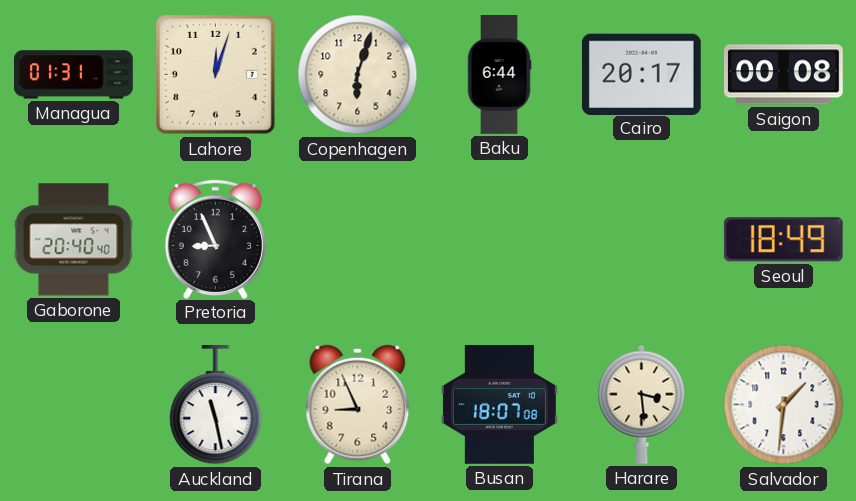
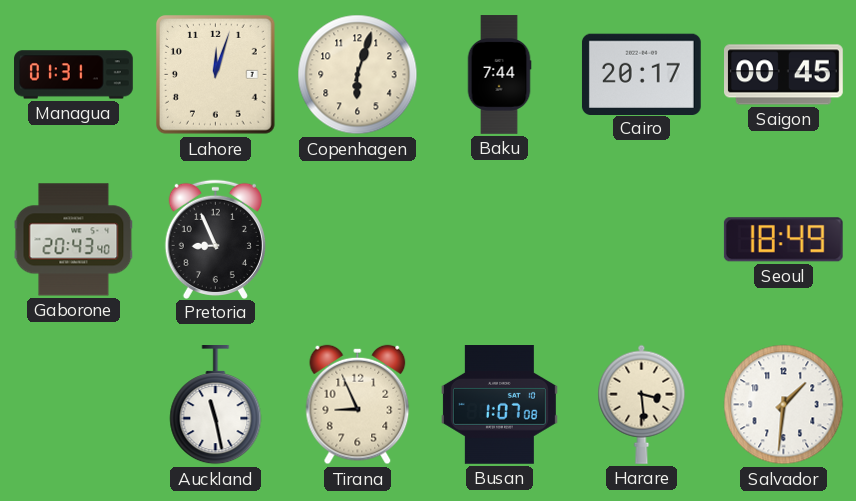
Baku: 6:44 -> 7:44
Saigon: 00:08 -> 00:45
Gaborone: 20:40 -> 20:43
Busan: 18:07 -> 1:07
